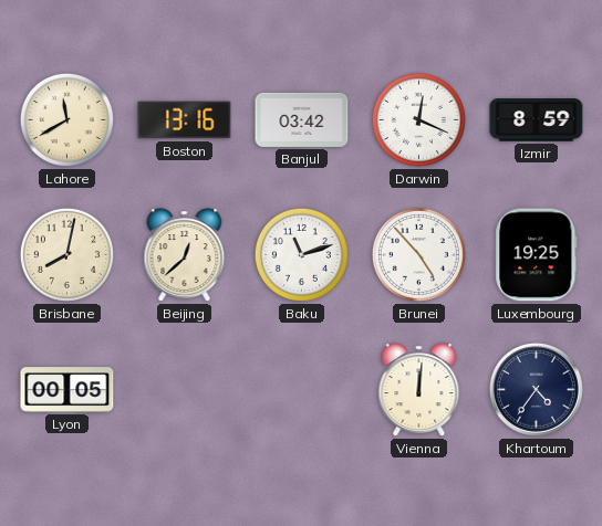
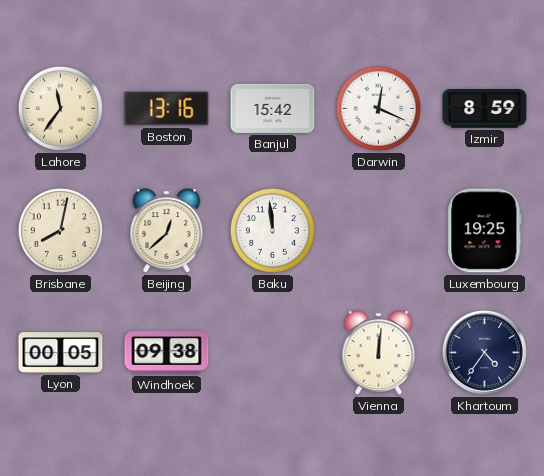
Lahore: 11:40 -> 11:36
Banjul: 03:42 -> 15:42
Baku: 11:12 -> 11:59
Brunei: 4:53 -> none
Windhoek: none -> 09:38
